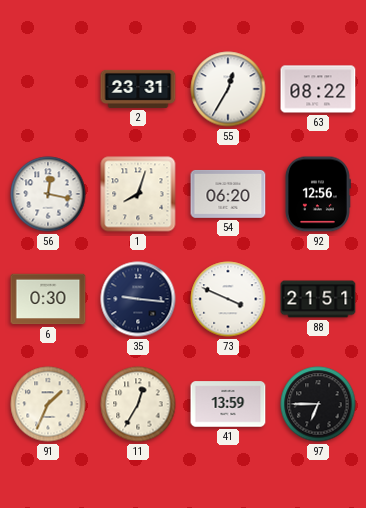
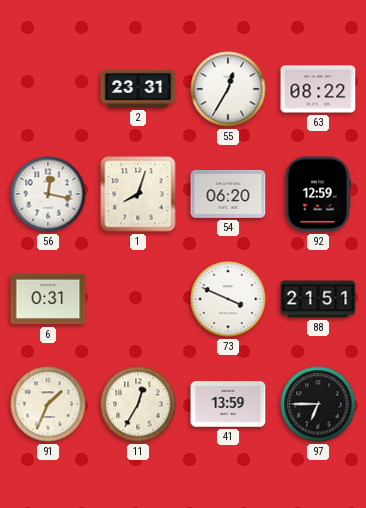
92: 12:56 -> 12:59
6: 0:30 -> 0:31
35: 9:16 -> none
